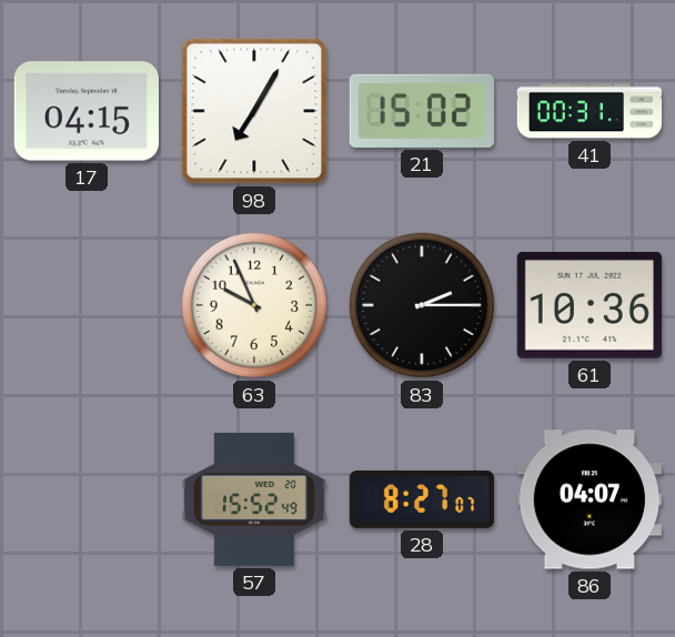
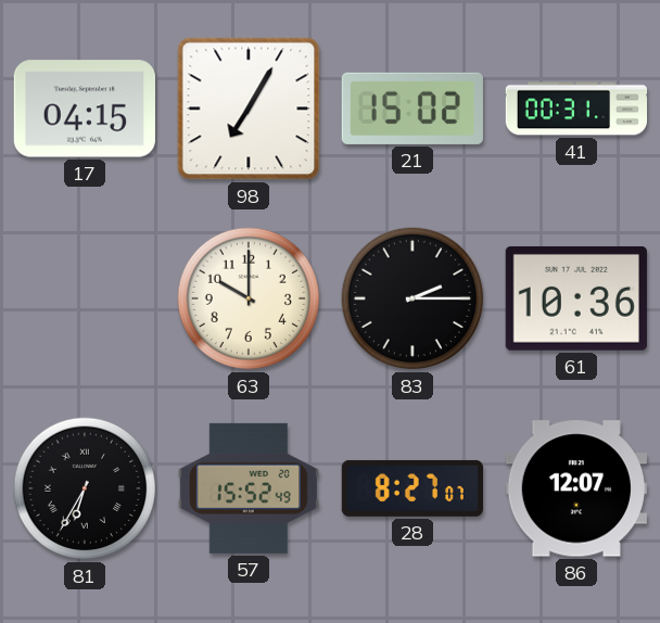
63: 9:56 -> 10:00
81: none -> 6:35
86: 04:07 -> 12:07
